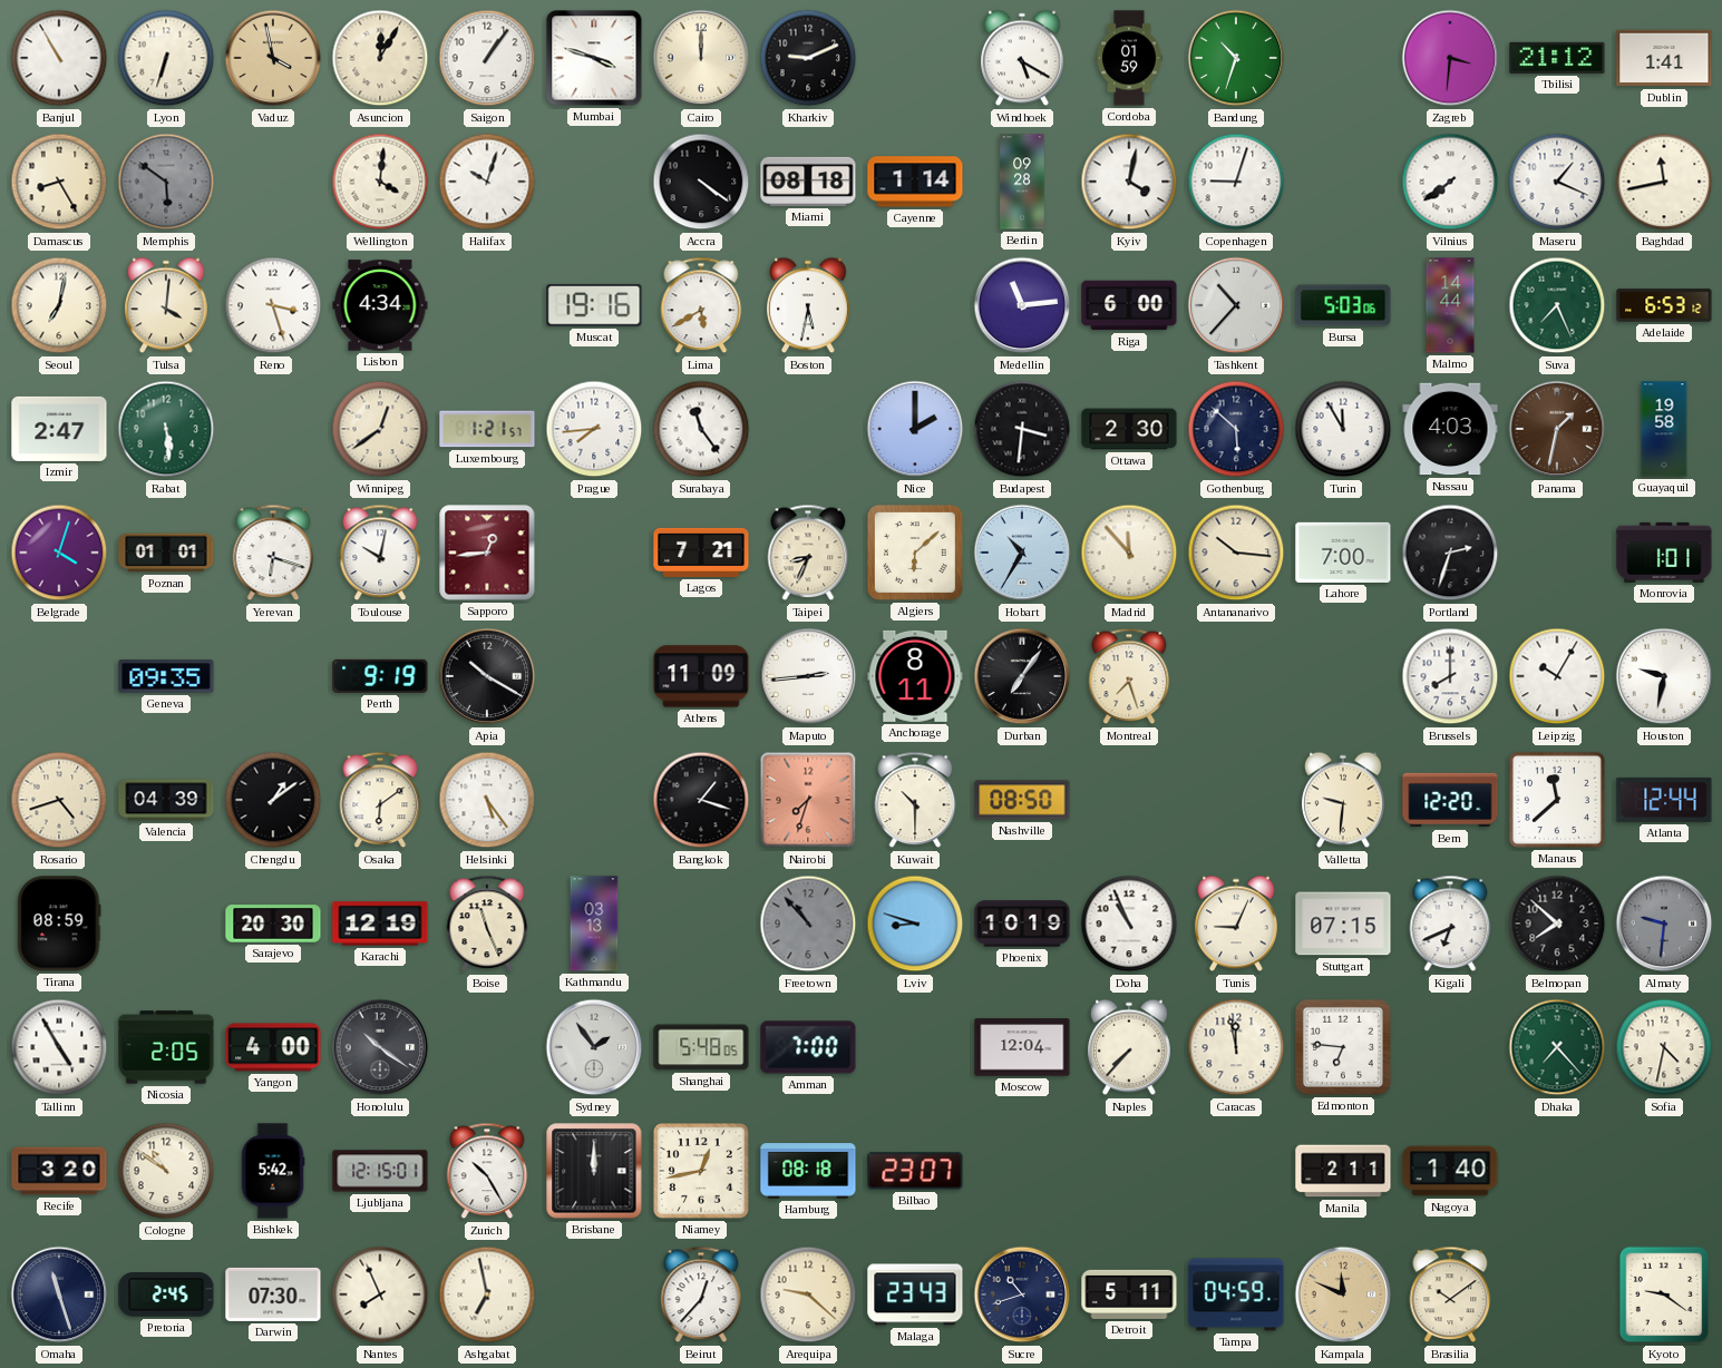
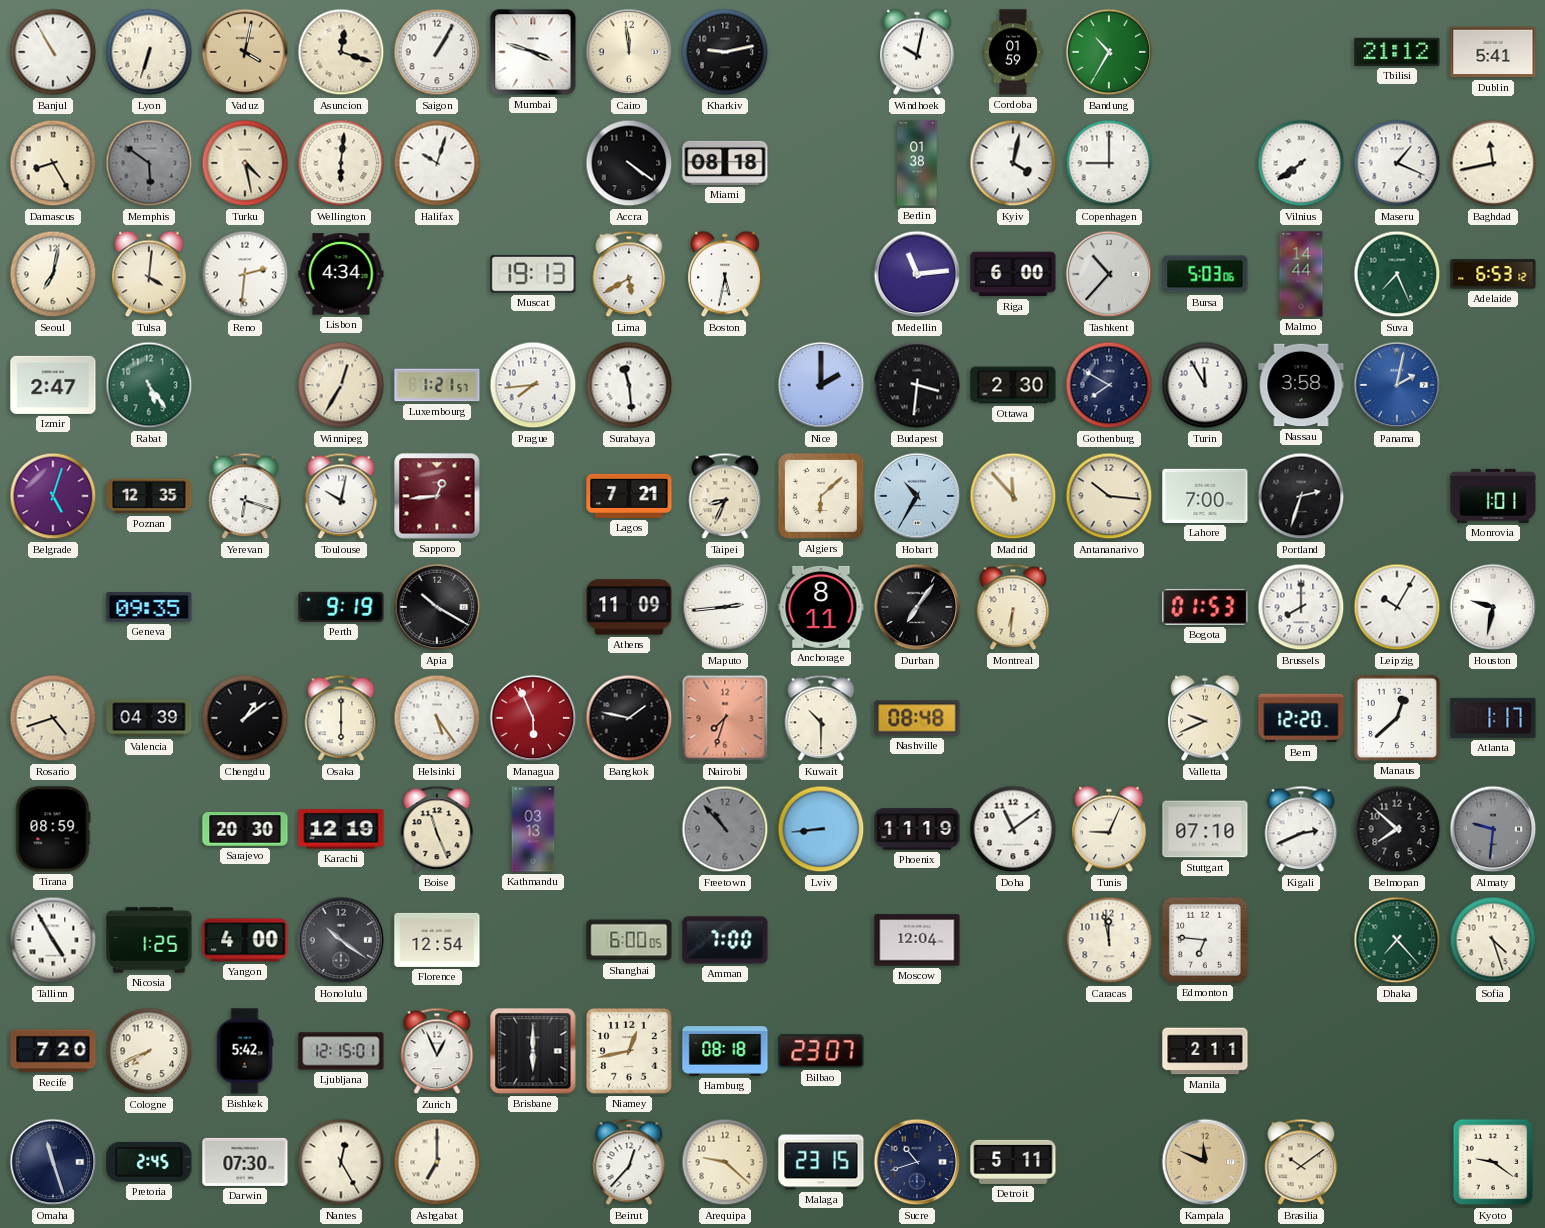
Vaduz: 3:58 -> 4:02
Asuncion: 12:05 -> 12:18
Saigon: 1:06 -> 1:05
Cairo: 12:00 -> 11:59
Kharkiv: 9:11 -> 9:13
Windhoek: 5:20 -> 10:02
Bandung: 10:33 -> 10:35
Zagreb: 3:31 -> none
Dublin: 1:41 -> 5:41
Turku: none -> 4:28
Wellington: 4:01 -> 6:01
Cayenne: 1:14 -> none
Berlin: 09:28 -> 01:38
Copenhagen: 9:03 -> 9:00
Reno: 3:27 -> 2:31
Muscat: 19:16 -> 19:13
Rabat: 5:29 -> 5:24
Winnipeg: 12:39 -> 12:35
Surabaya: 11:24 -> 11:29
Gothenburg: 5:52 -> 7:50
Nassau: 4:03 -> 3:58
Panama: 1:32 -> 2:02
Panama dial: brown -> blue
Guayaquil: 19:58 -> none
Belgrade: 4:03 -> 5:03
Poznan: 01:01 -> 12:35
Montreal: 7:27 -> 6:31
Bogota: none -> 01:53
Osaka: 6:09 -> 6:00
Managua: none -> 5:56
Bangkok: 1:18 -> 1:47
Nashville: 08:50 -> 08:48
Valletta: 9:31 -> 9:41
Manaus: 11:38 -> 12:38
Atlanta: 12:44 -> 1:17
Lviv: 8:48 -> 8:44
Phoenix: 10:19 -> 11:19
Doha: 10:56 -> 11:09
Stuttgart: 07:15 -> 07:10
Kigali: 6:41 -> 2:41
Nicosia: 2:05 -> 1:25
Florence: none -> 12:54
Sydney: 1:54 -> none
Shanghai: 5:48 -> 6:00
Naples: 7:37 -> none
Sofia: 4:32 -> 4:27
Recife: 3:20 -> 7:20
Cologne: 10:51 -> 7:41
Zurich: 10:25 -> 12:56
Brisbane: 12:00 -> 6:00
Nagoya: 1:40 -> none
Nantes: 7:56 -> 12:25
Ashgabat: 6:58 -> 7:00
Malaga: 23:43 -> 23:15
Tampa: 04:59 -> none
